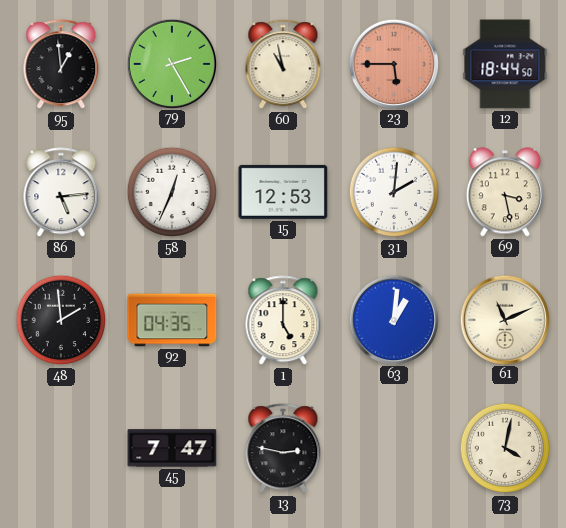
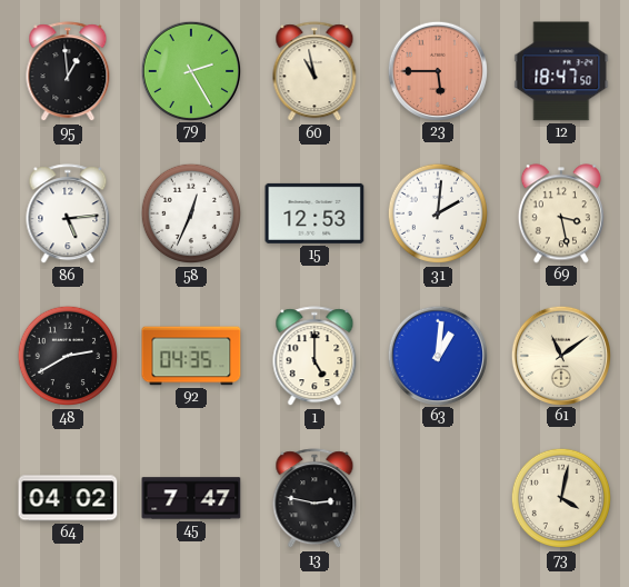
12: 18:44 -> 18:47
48: 1:59 -> 2:40
61: 11:11 -> 11:09
64: none -> 04:02
